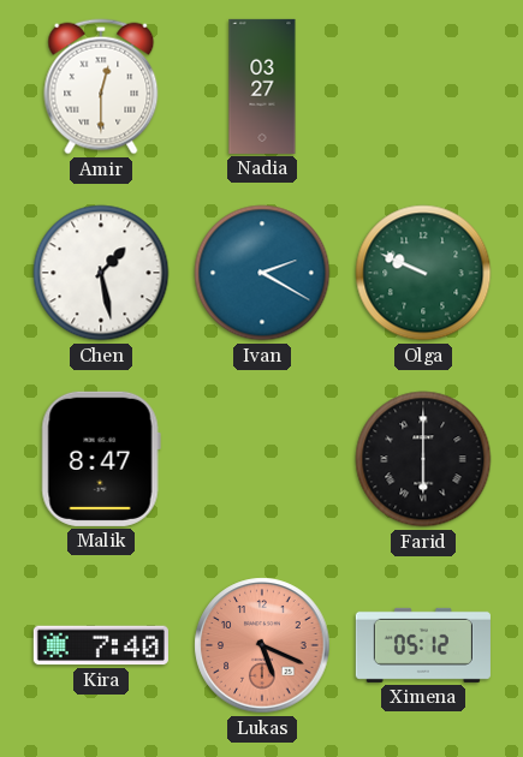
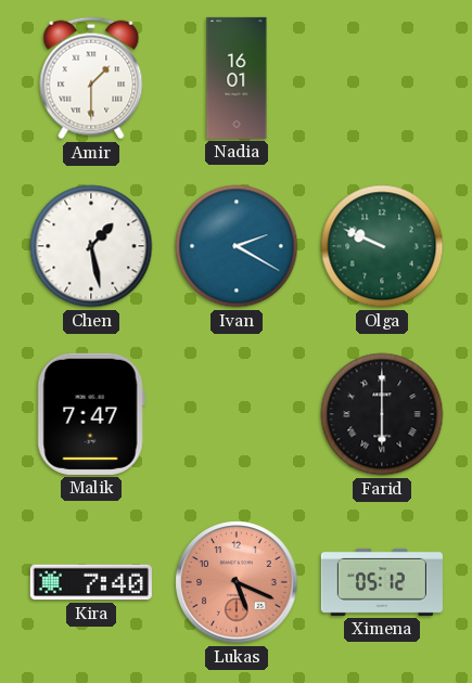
Amir: 12:30 -> 1:30
Nadia: 03:27 -> 16:01
Malik: 8:47 -> 7:47
